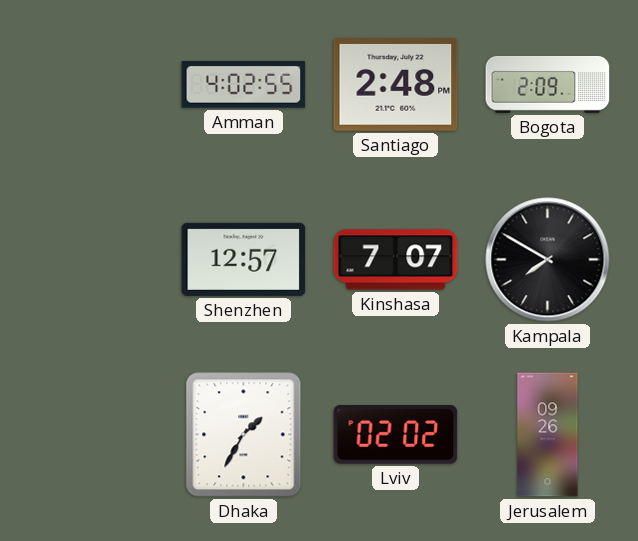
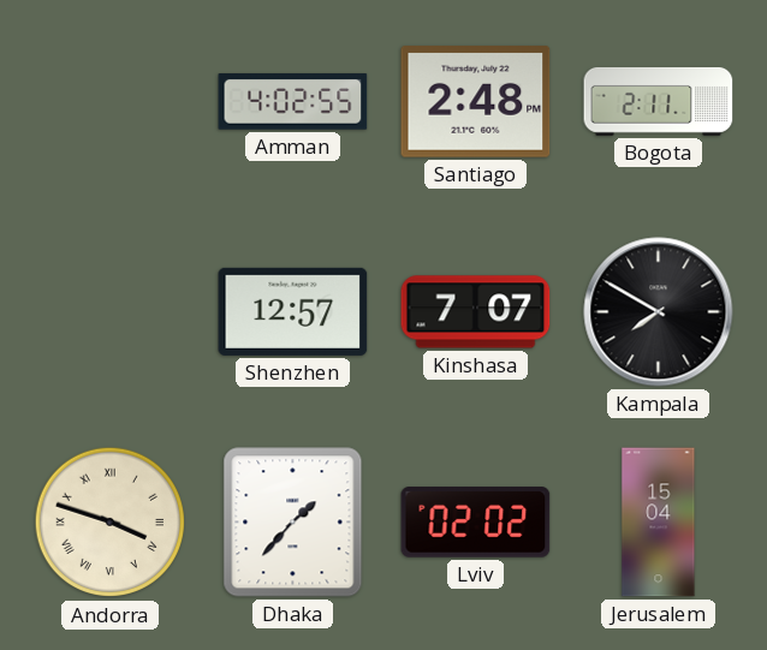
Bogota: 2:09 -> 2:11
Andorra: none -> 3:48
Dhaka: 1:35 -> 1:37
Jerusalem: 09:26 -> 15:04
